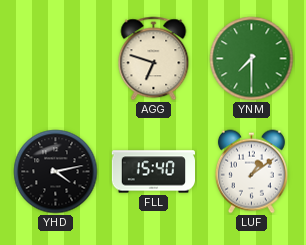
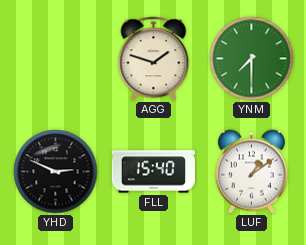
AGG: 6:48 -> 1:48
YHD: 4:13 -> 2:49
